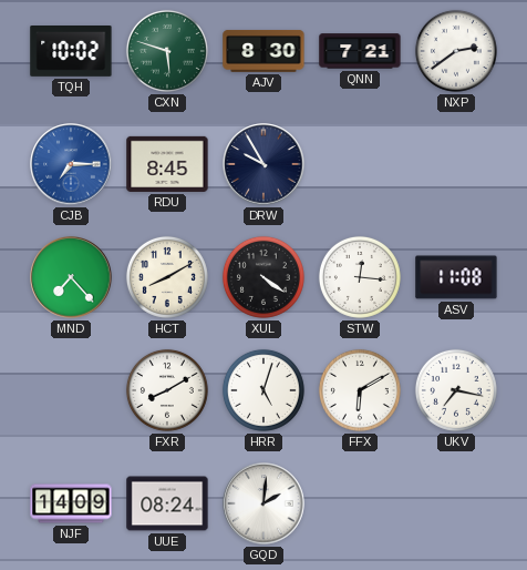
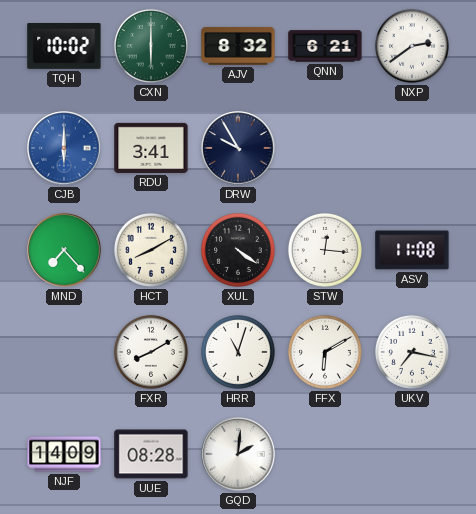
CXN: 5:48 -> 6:00
AJV: 8:30 -> 8:32
QNN: 7:21 -> 6:21
CJB: 7:15 -> 6:00
RDU: 8:45 -> 3:41
HRR: 5:03 -> 11:03
UUE: 08:24 -> 08:28
